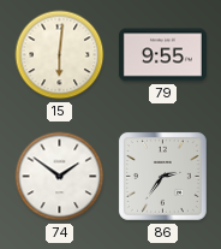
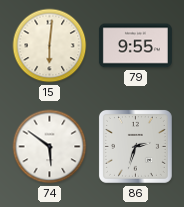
74: 1:51 -> 5:51
86: 2:36 -> 2:33
